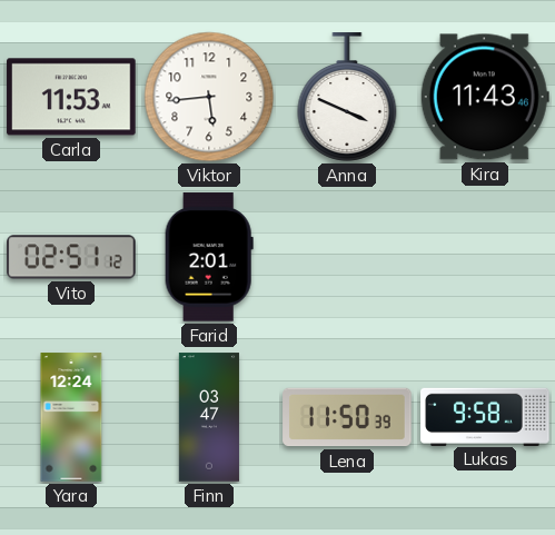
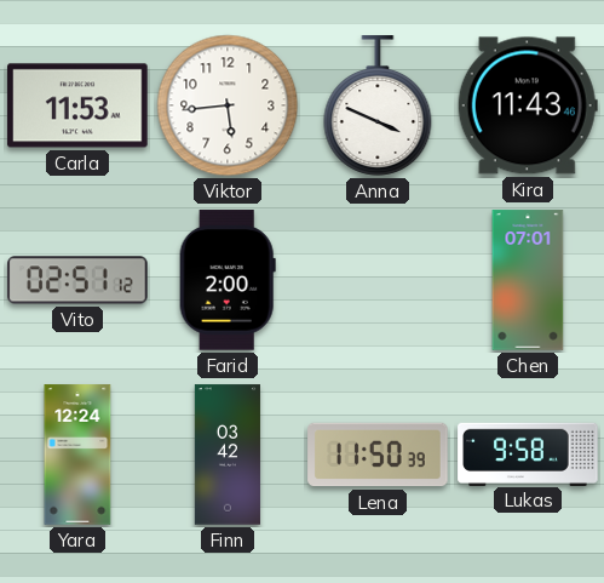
Farid: 2:01 -> 2:00
Chen: none -> 07:01
Finn: 03:47 -> 03:42
